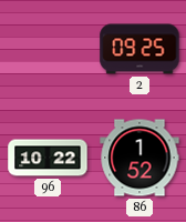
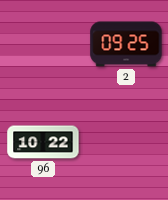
86: 1:52 -> none
